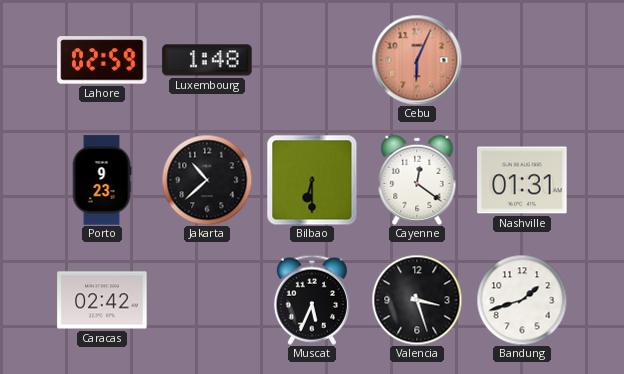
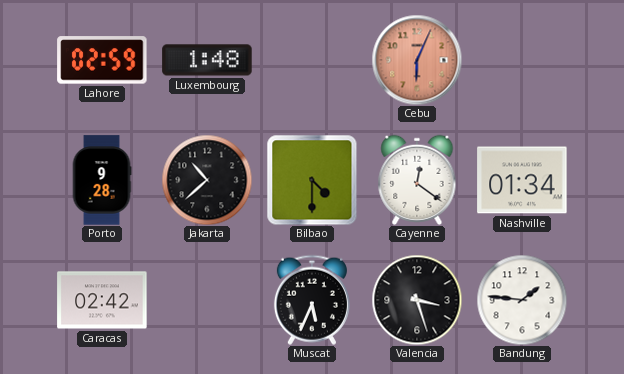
Porto: 9:23 -> 9:28
Bilbao: 6:30 -> 4:30
Nashville: 01:31 -> 01:34
Bandung: 1:42 -> 1:46
